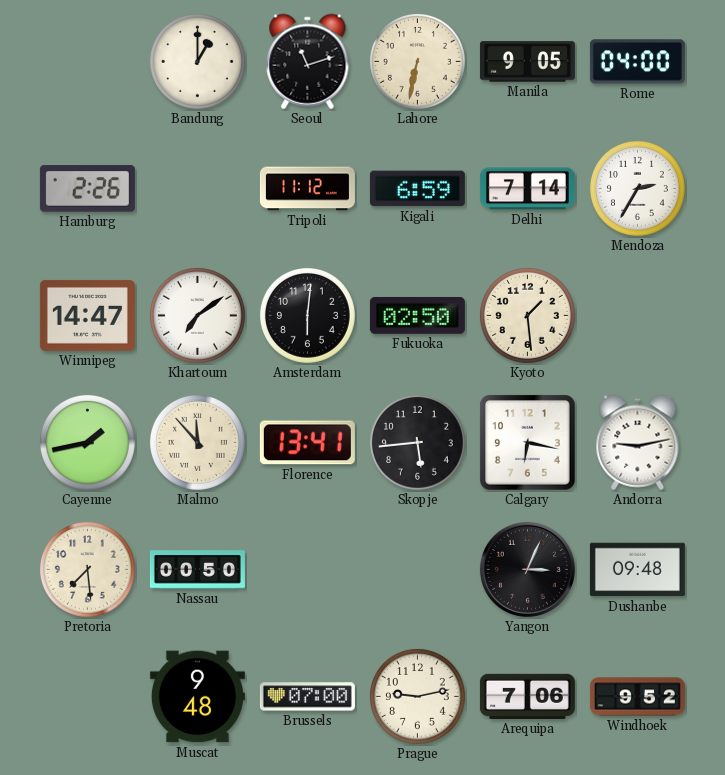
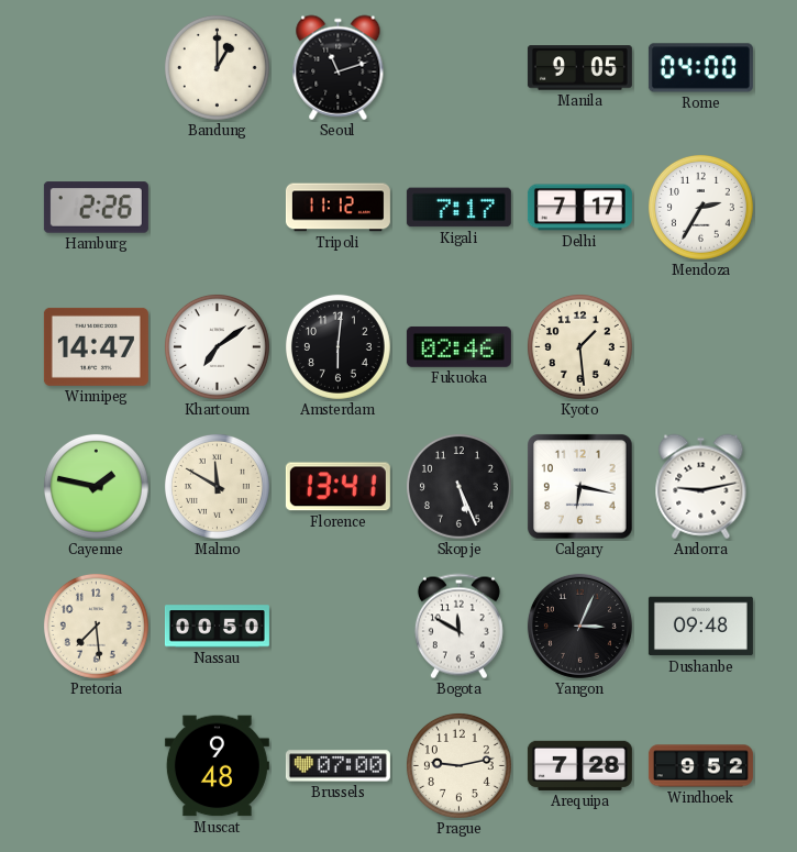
Lahore: 6:32 -> none
Kigali: 6:59 -> 7:17
Delhi: 7:14 -> 7:17
Fukuoka: 02:50 -> 02:46
Cayenne: 1:43 -> 1:47
Malmo: 11:53 -> 11:50
Skopje: 5:44 -> 5:26
Bogota: none -> 11:50
Arequipa: 7:06 -> 7:28
